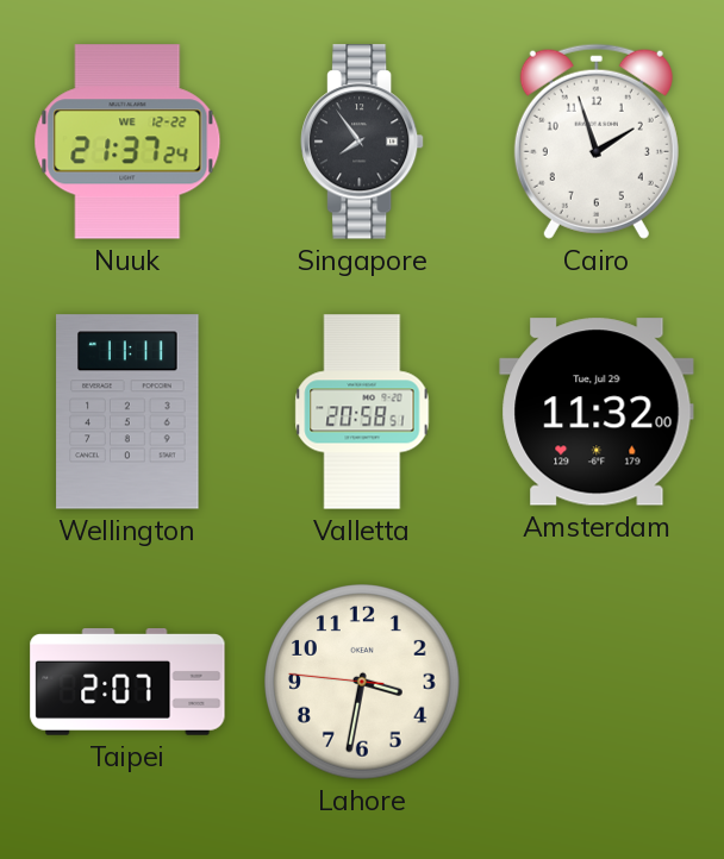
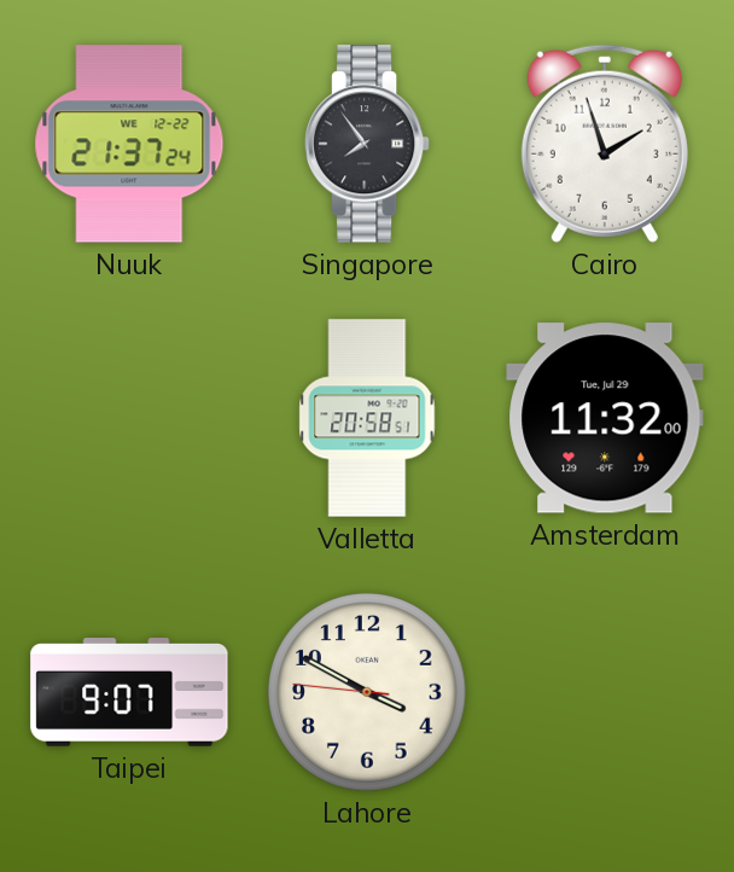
Wellington: 11:11 -> none
Taipei: 2:07 -> 9:07
Lahore: 3:31 -> 3:49
